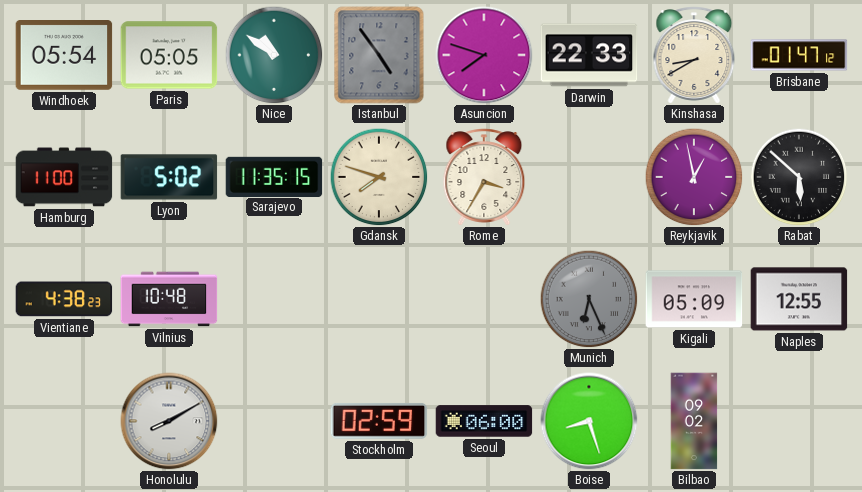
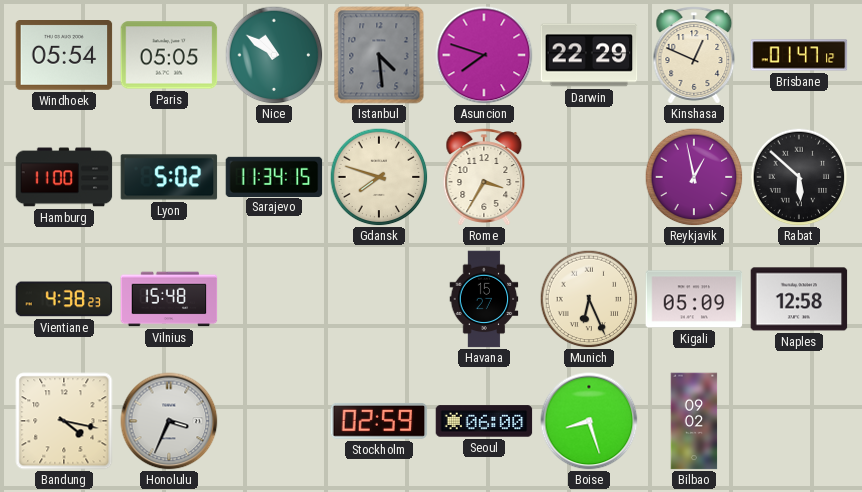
Istanbul: 4:54 -> 4:29
Darwin: 22:33 -> 22:29
Kinshasa: 8:40 -> 12:49
Sarajevo: 11:35 -> 11:34
Vilnius: 10:48 -> 15:48
Havana: none -> 15:27
Munich dial: grey -> cream
Naples: 12:55 -> 12:58
Bandung: none -> 4:17
Honolulu: 8:10 -> 3:34
